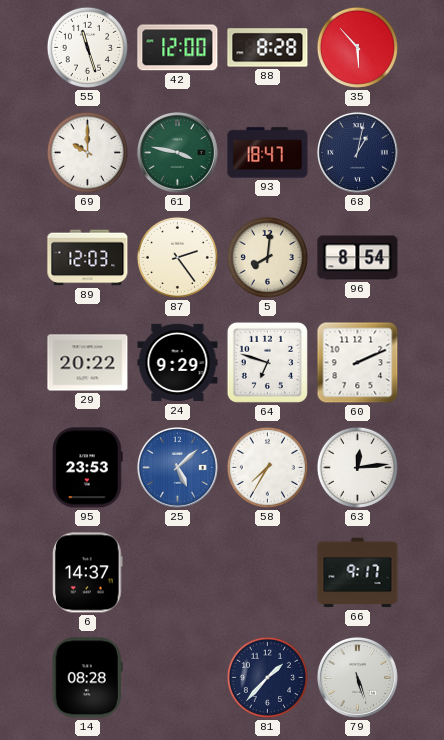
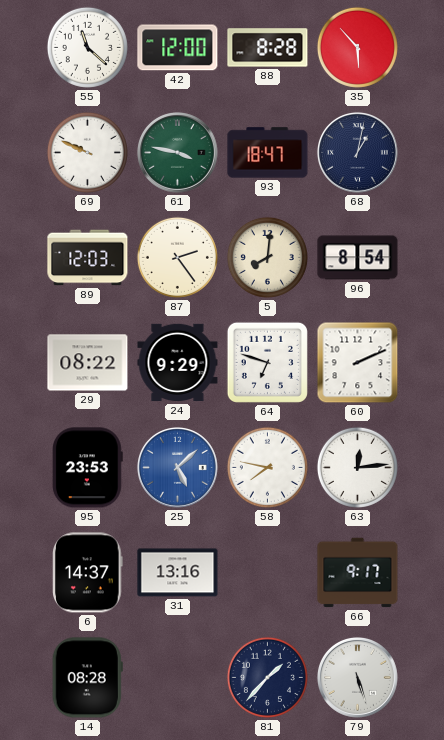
55: 11:27 -> 11:22
69: 10:00 -> 9:49
29: 20:22 -> 08:22
58: 7:35 -> 7:47
31: none -> 13:16
